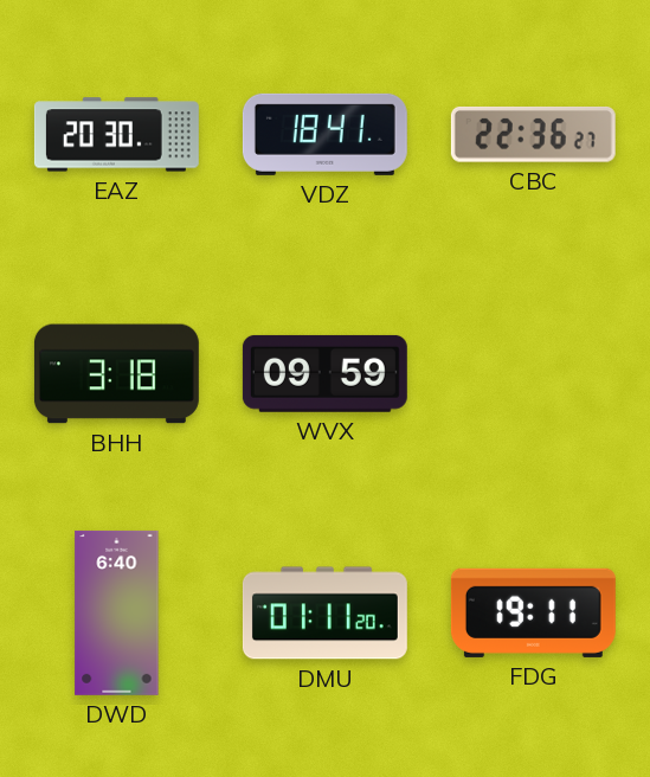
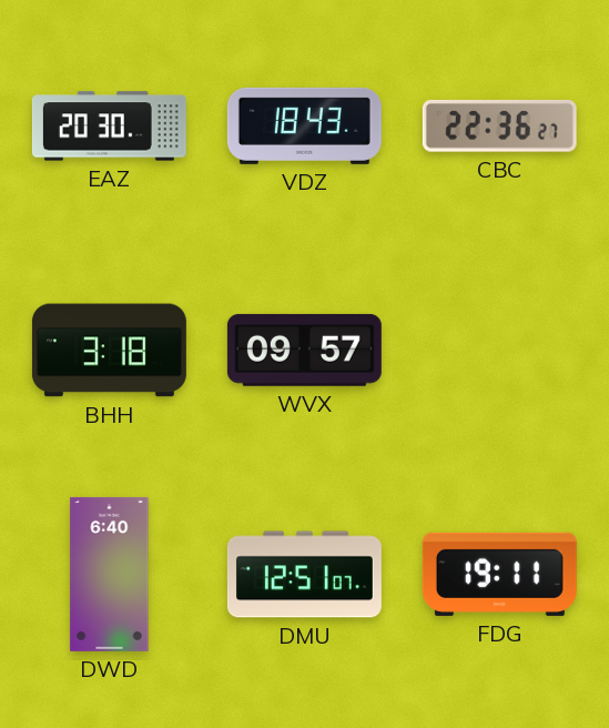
VDZ: 18:41 -> 18:43
WVX: 09:59 -> 09:57
DMU: 01:11 -> 12:51
